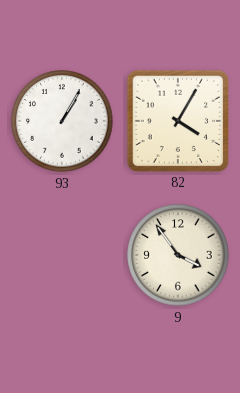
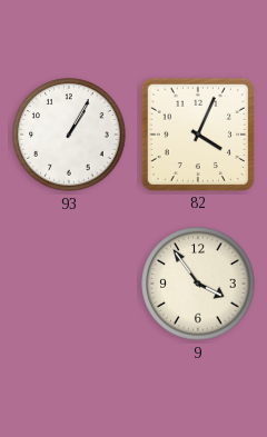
82: 4:05 -> 4:04
